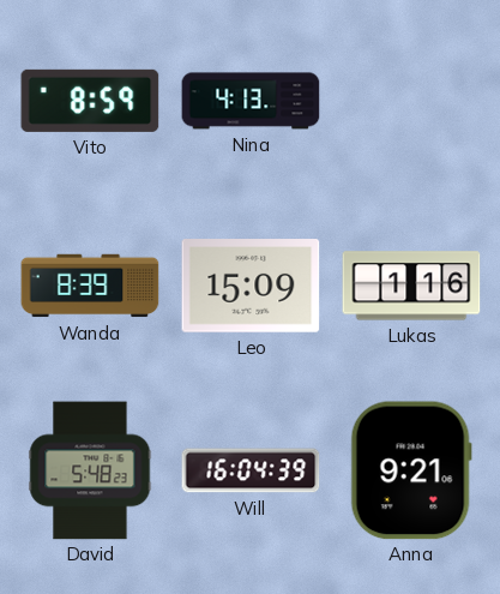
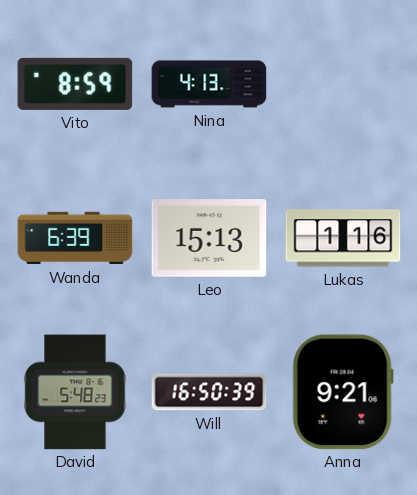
Wanda: 8:39 -> 6:39
Leo: 15:09 -> 15:13
Will: 16:04 -> 16:50
